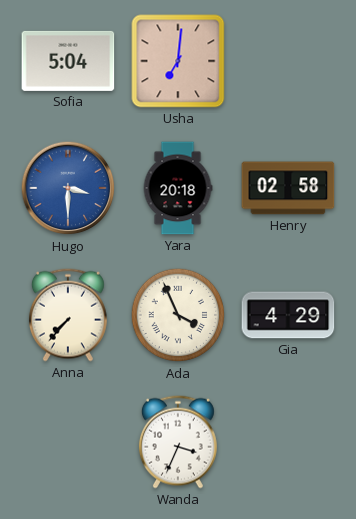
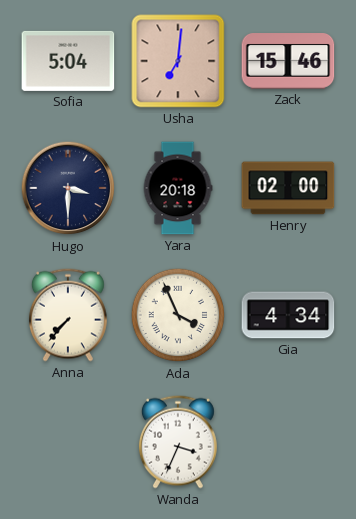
Zack: none -> 15:46
Hugo dial: blue -> navy
Henry: 02:58 -> 02:00
Gia: 4:29 -> 4:34
